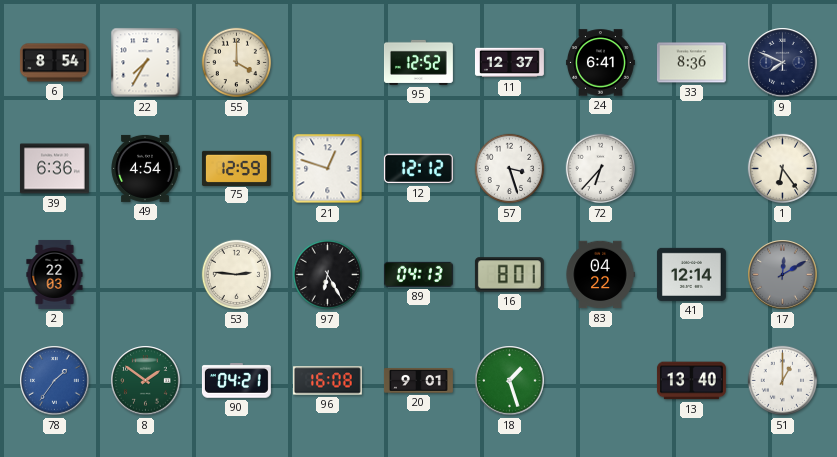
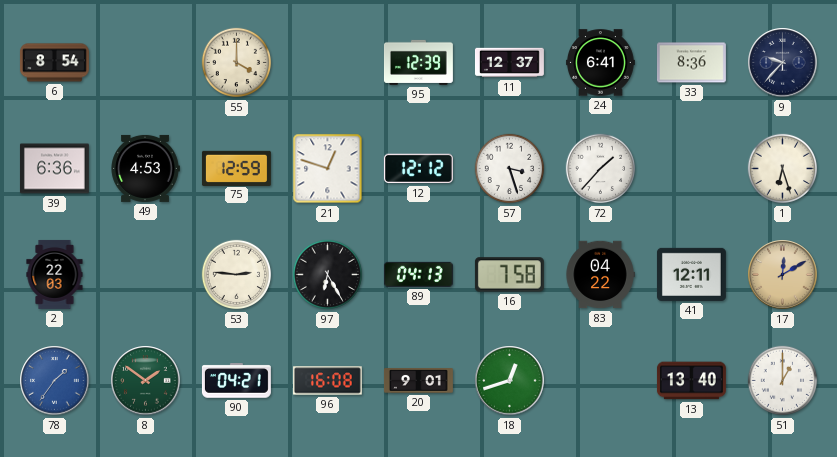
22: 7:35 -> none
95: 12:52 -> 12:39
9: 7:49 -> 9:37
49: 4:54 -> 4:53
72: 6:37 -> 1:37
1: 6:24 -> 6:27
16: 8:01 -> 7:58
41: 12:14 -> 12:11
17 dial: grey -> champagne
18: 1:27 -> 12:42
